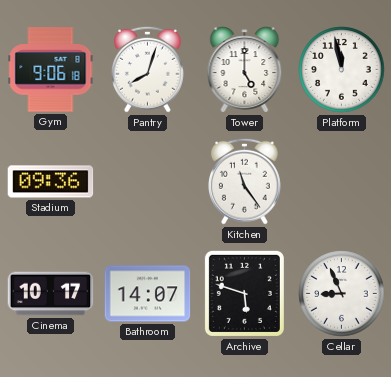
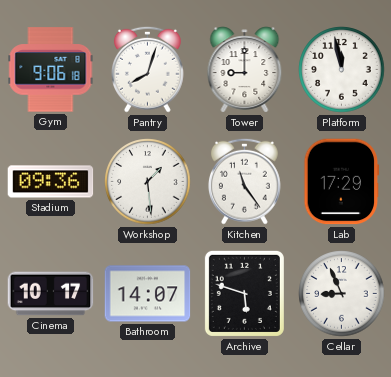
Tower: 5:00 -> 9:00
Workshop: none -> 1:29
Lab: none -> 17:29
